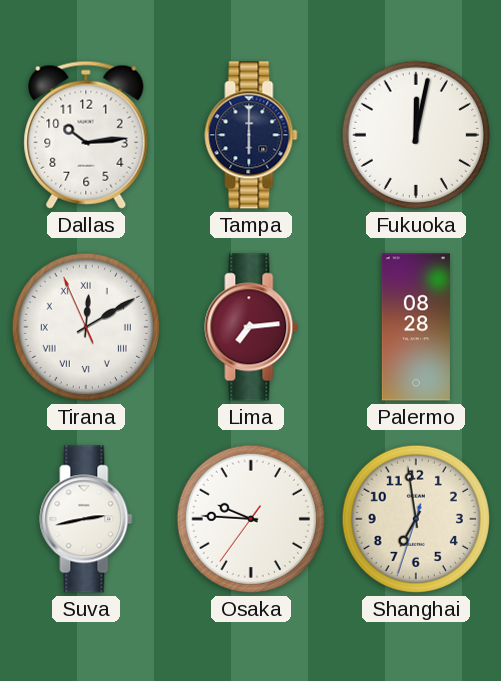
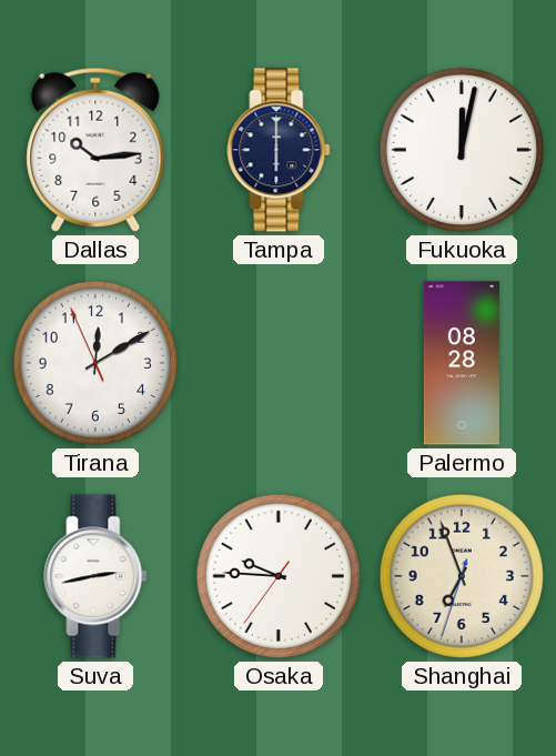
Tirana numerals: Roman -> Arabic
Lima: 7:14 -> none
Shanghai: 6:58 -> 6:56
